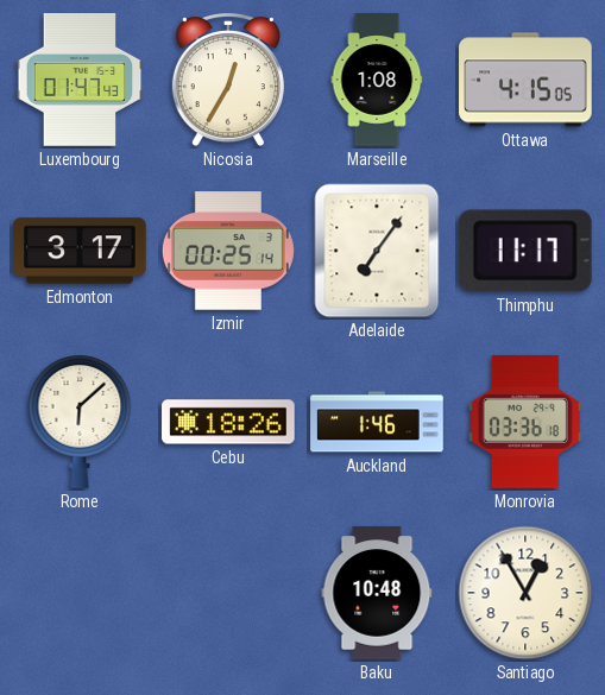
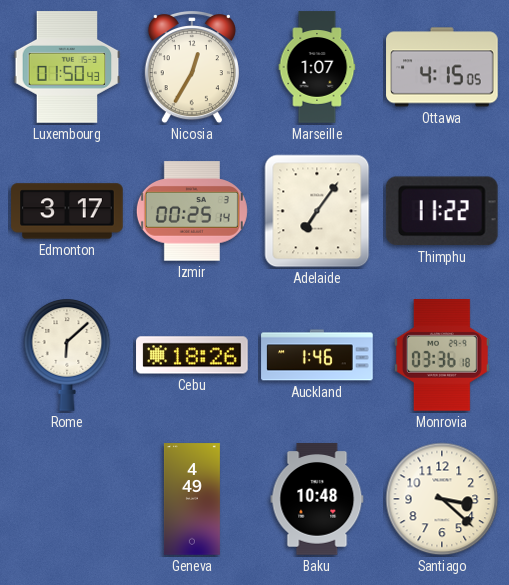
Luxembourg: 01:47 -> 01:50
Marseille: 1:08 -> 1:07
Thimphu: 11:17 -> 11:22
Geneva: none -> 4:49
Santiago: 12:55 -> 3:22
